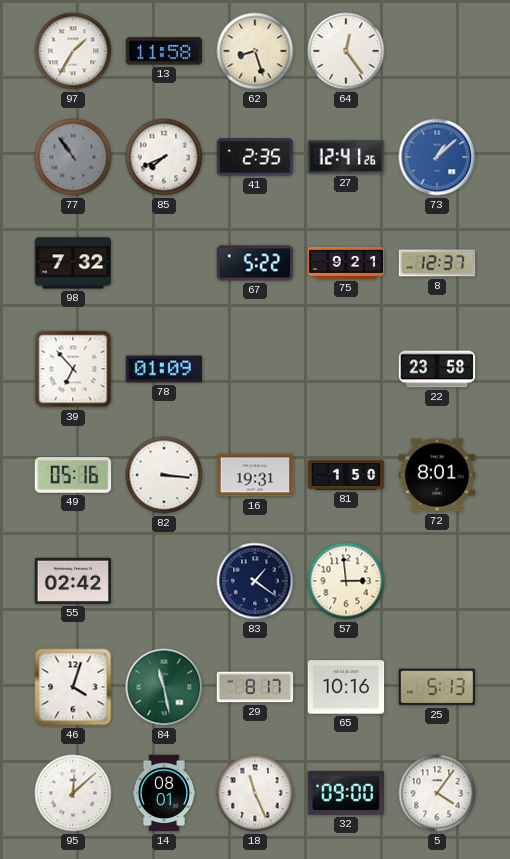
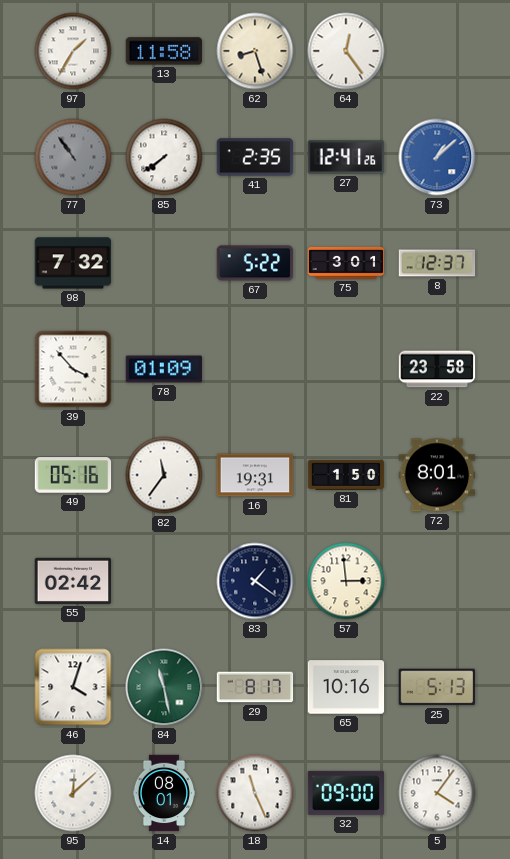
85: 7:41 -> 7:39
75: 9:21 -> 3:01
39: 6:53 -> 3:53
82: 3:16 -> 11:36
